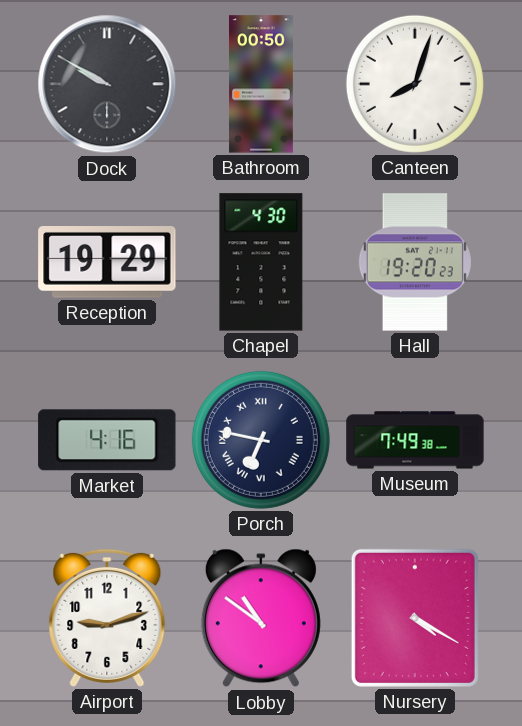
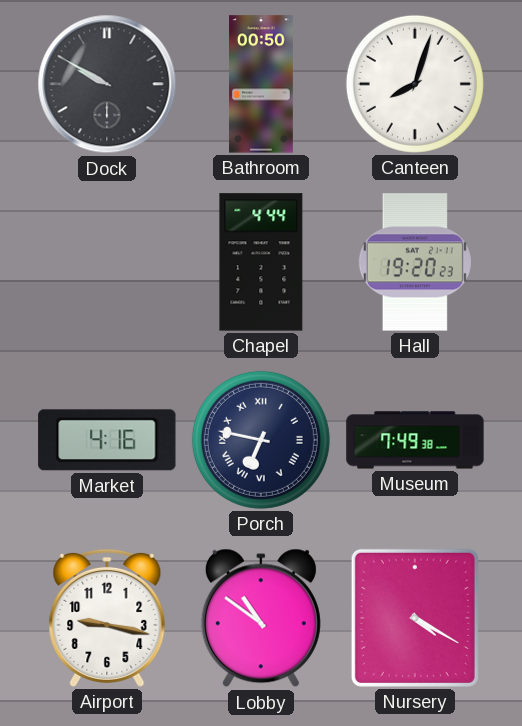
Reception: 19:29 -> none
Chapel: 4:30 -> 4:44
Airport: 9:12 -> 9:17
